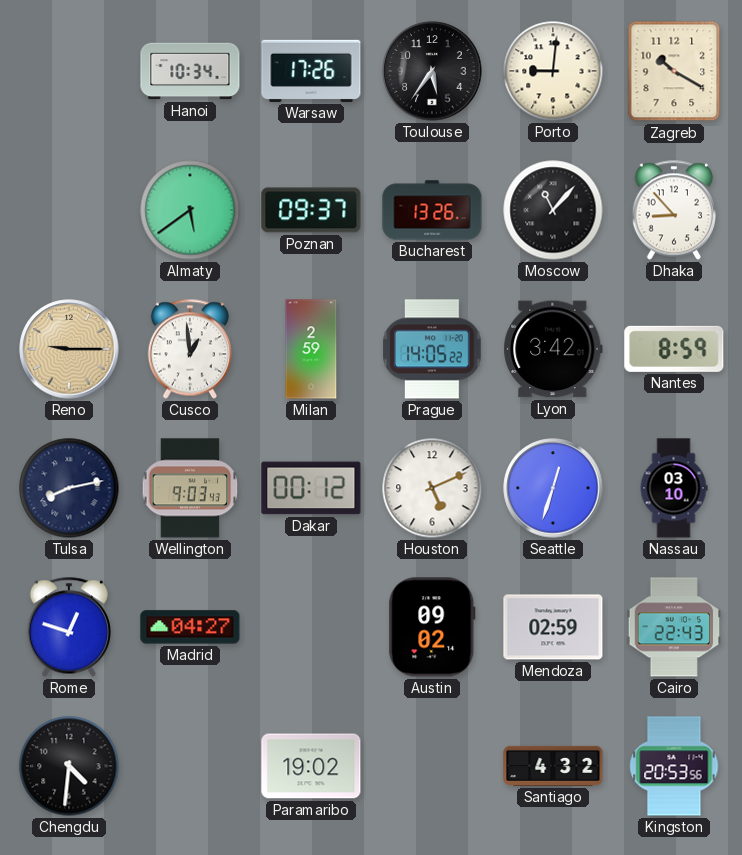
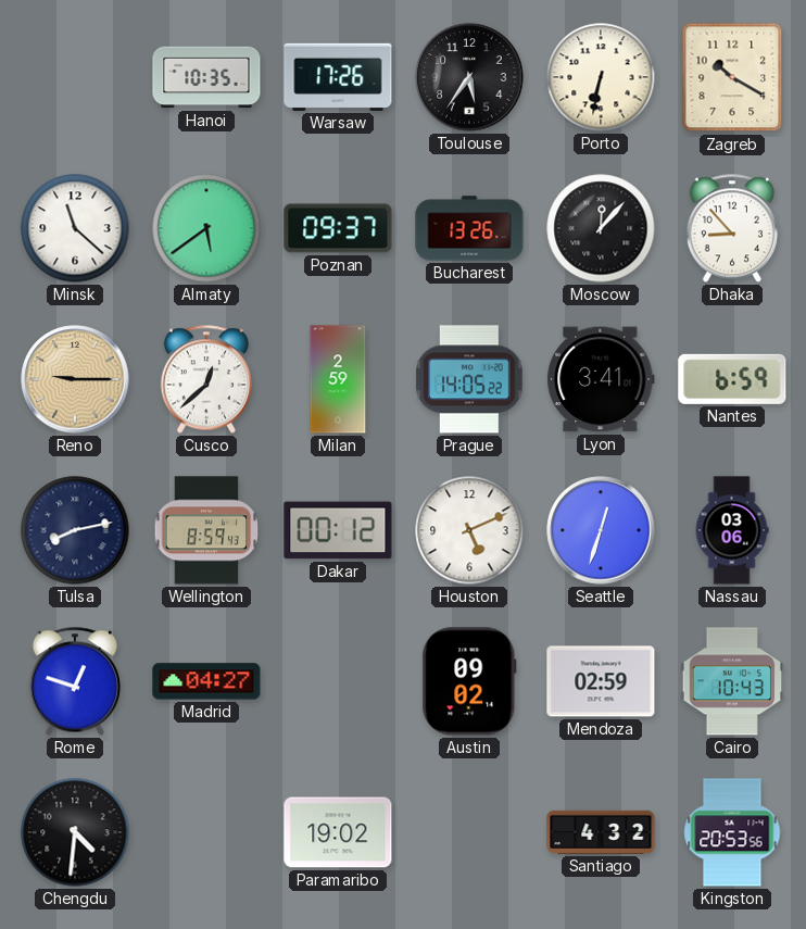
Hanoi: 10:34 -> 10:35
Porto: 9:01 -> 6:32
Minsk: none -> 11:22
Moscow: 11:07 -> 12:07
Cusco: 12:59 -> 12:38
Lyon: 3:42 -> 3:41
Nantes: 8:59 -> 6:59
Wellington: 9:03 -> 8:59
Nassau: 03:10 -> 03:06
Cairo: 22:43 -> 10:43
